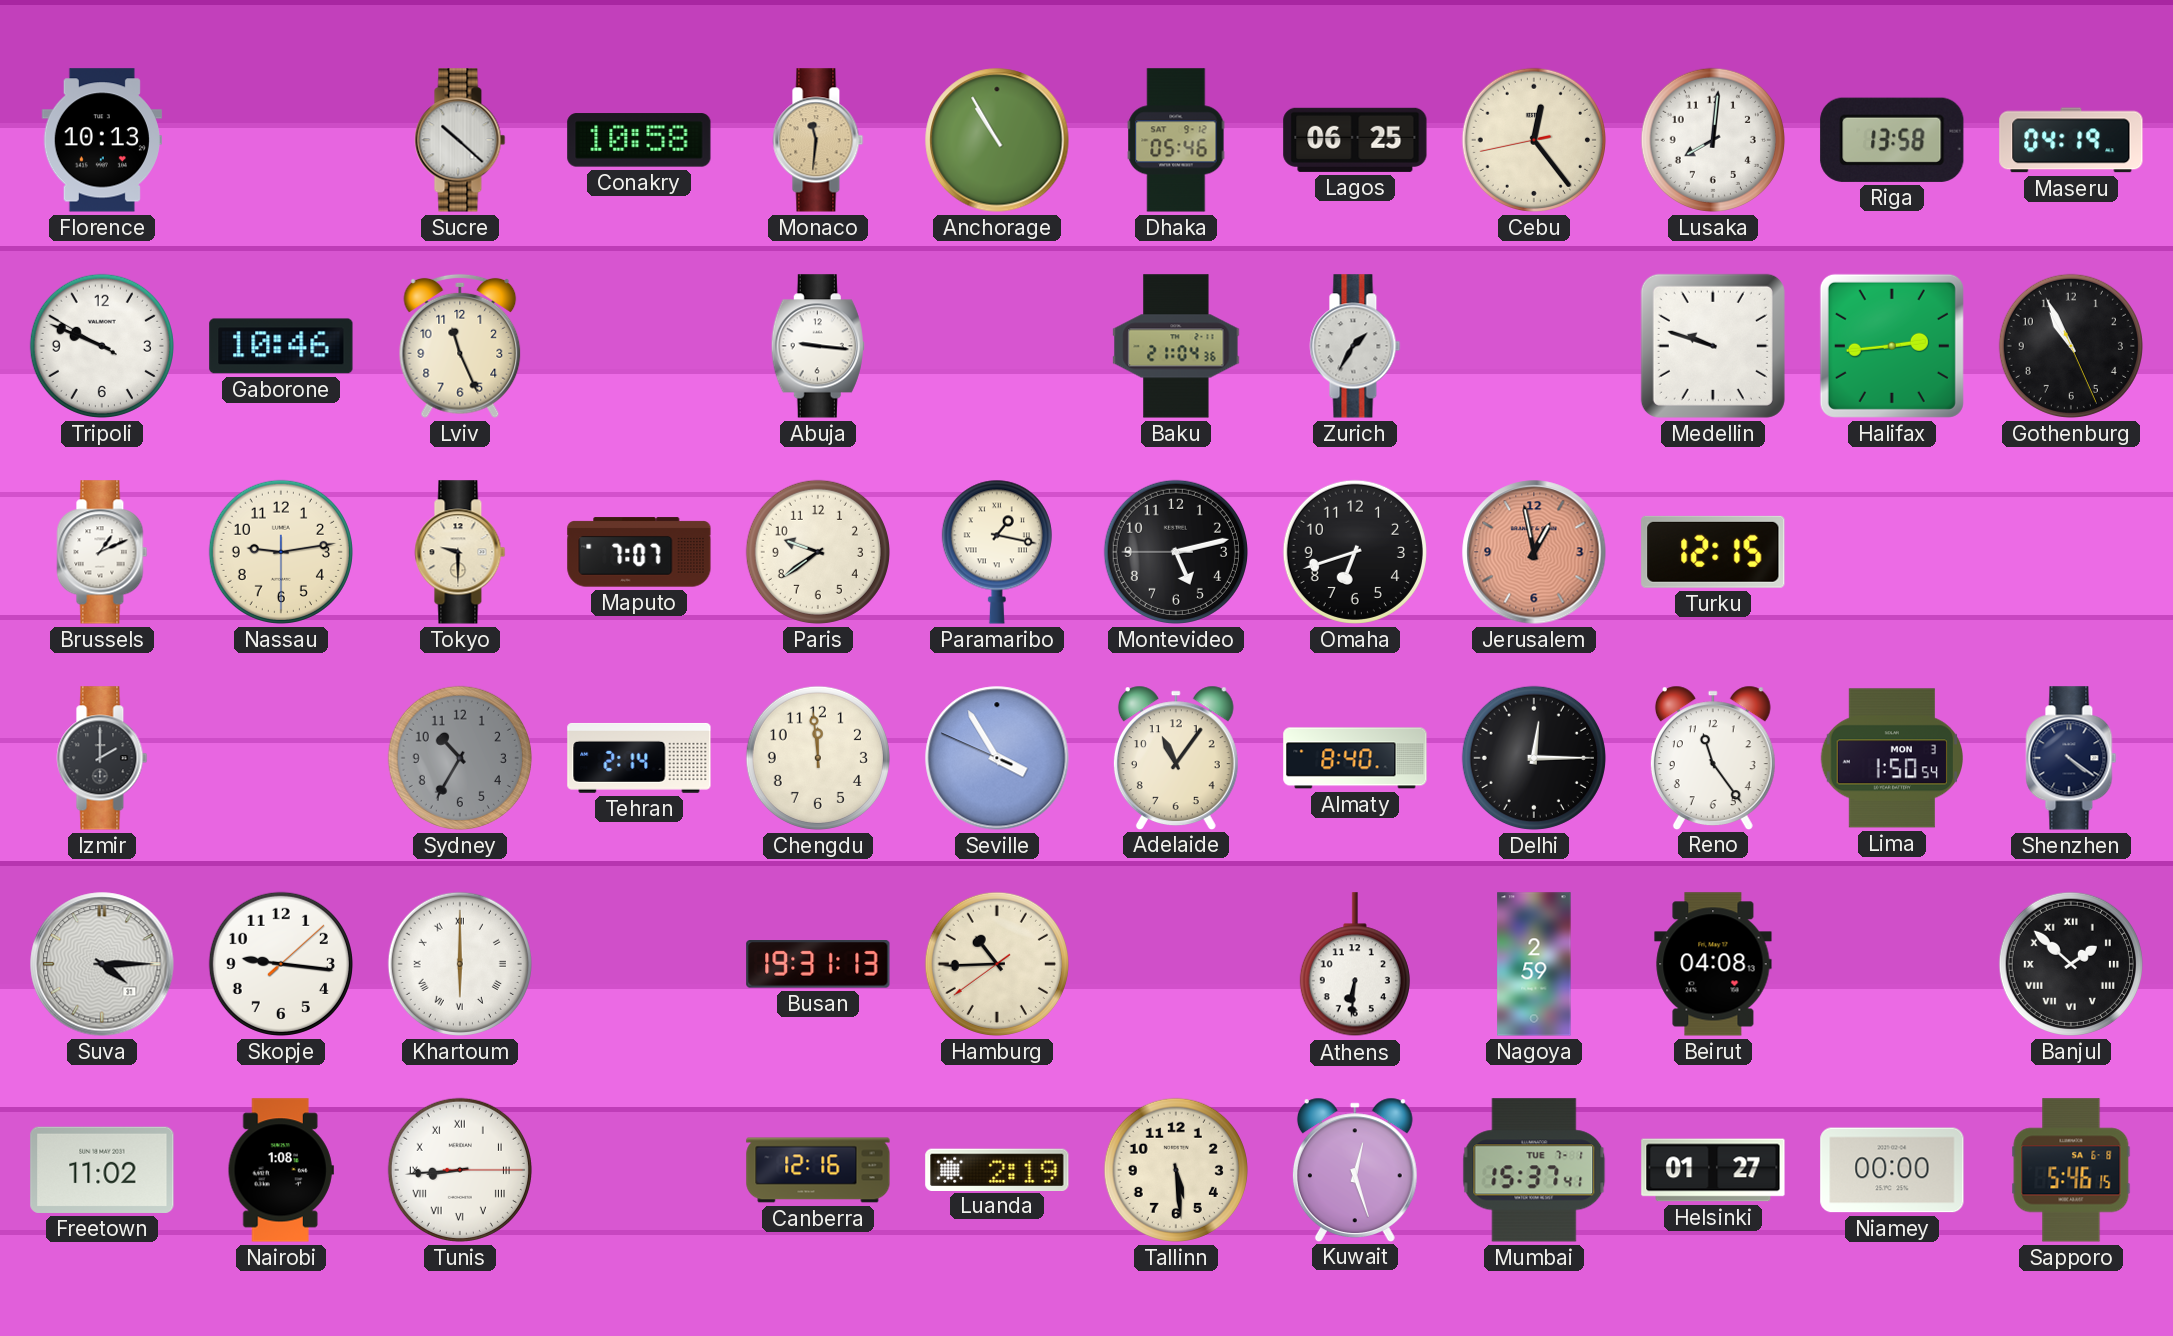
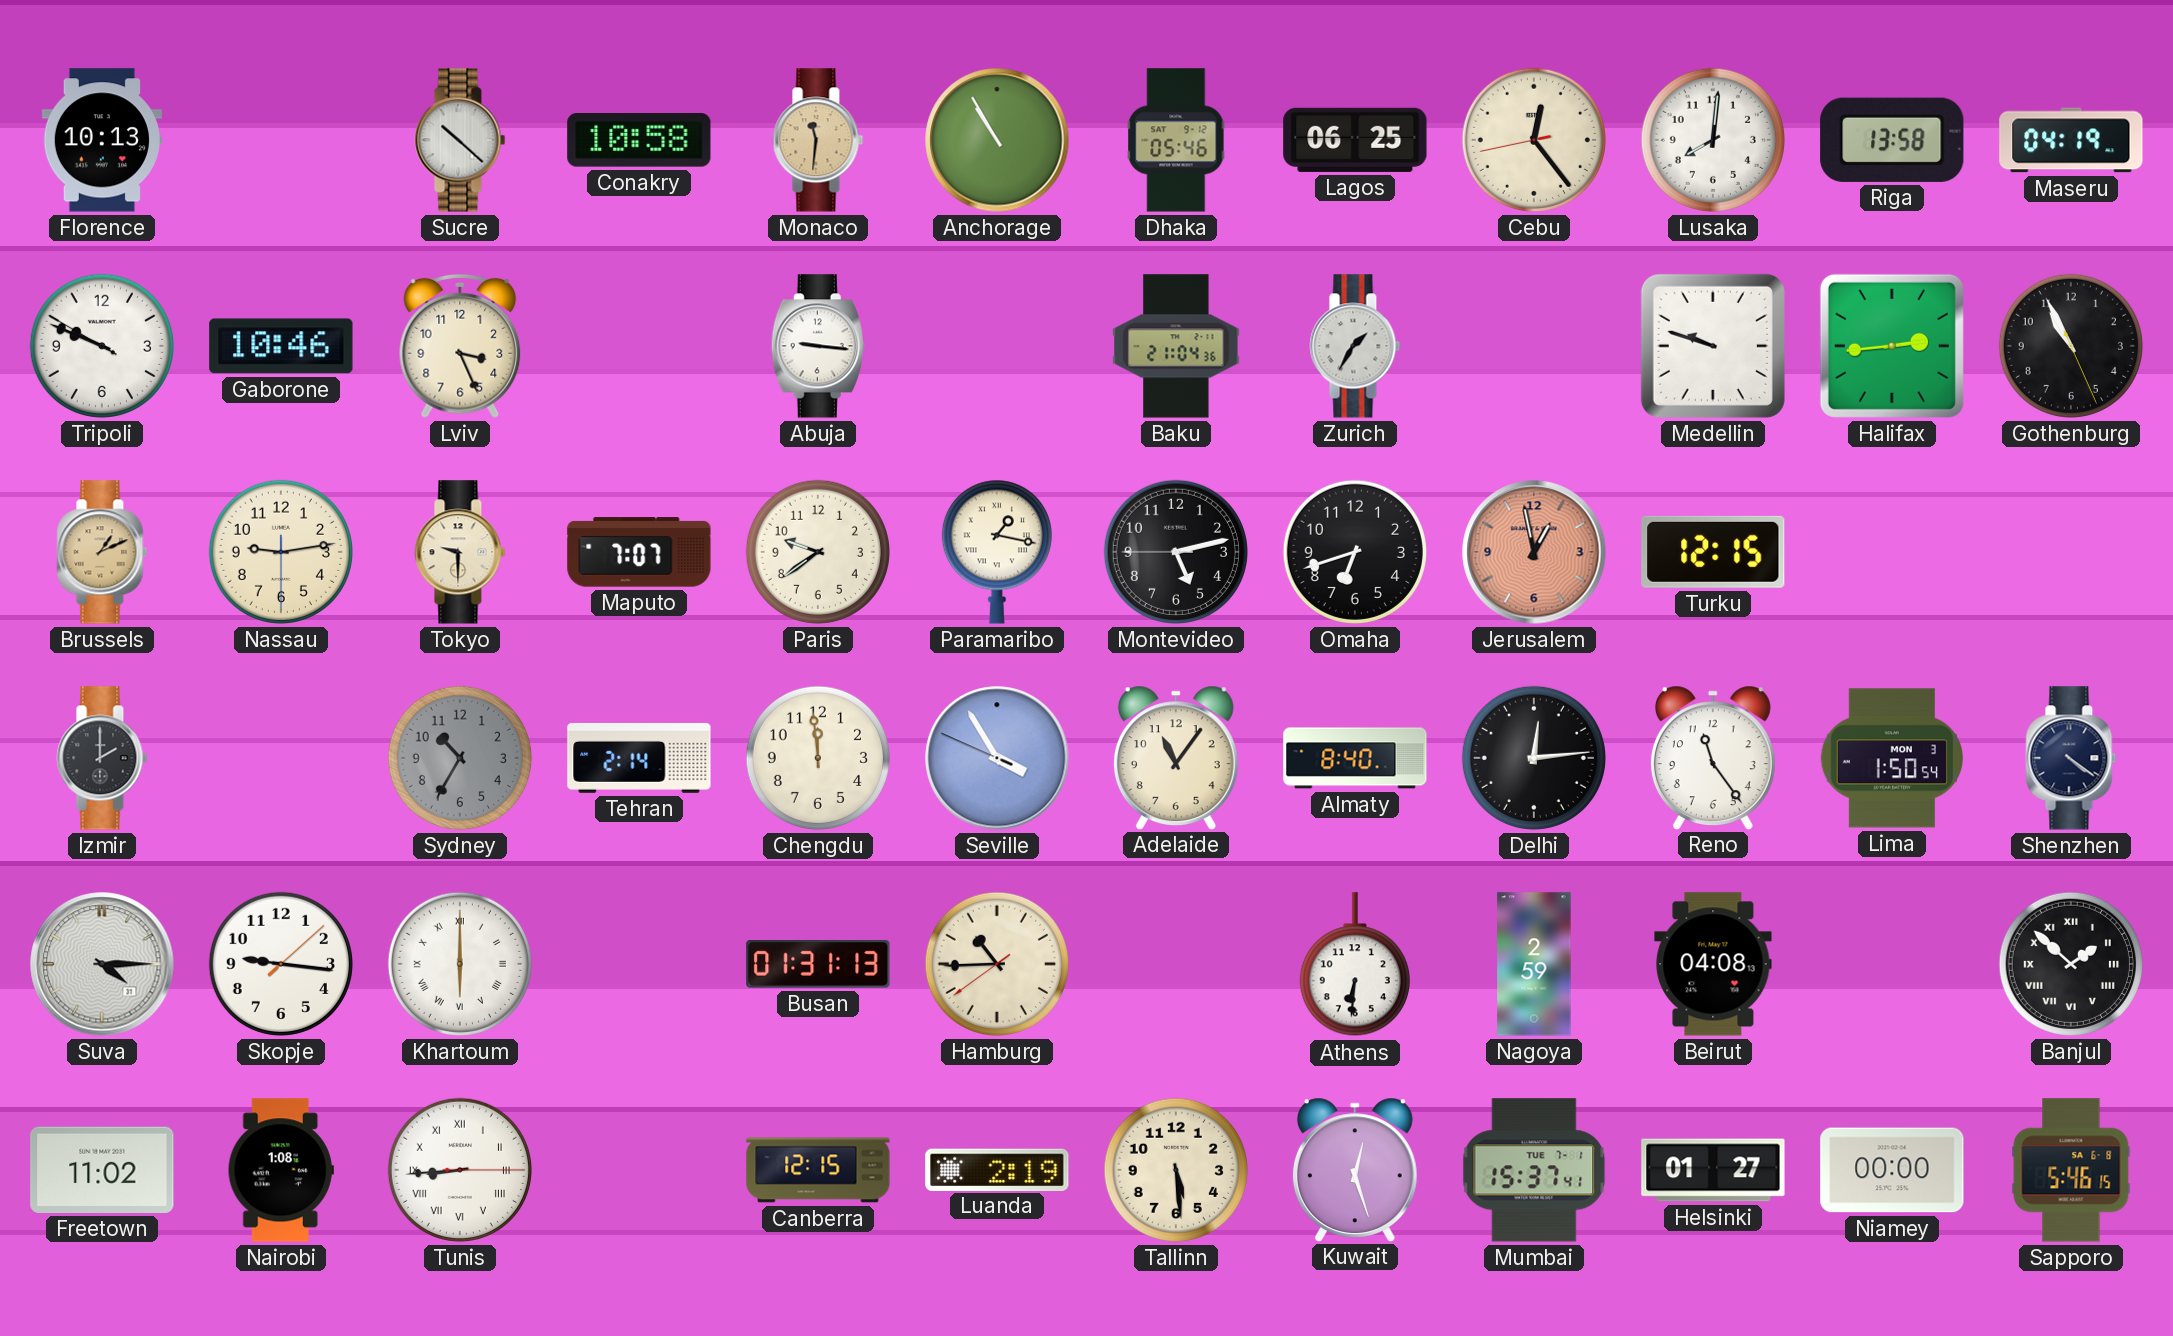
Lviv: 11:26 -> 3:26
Brussels dial: white -> champagne
Delhi: 12:15 -> 12:14
Busan: 19:31 -> 01:31
Canberra: 12:16 -> 12:15
